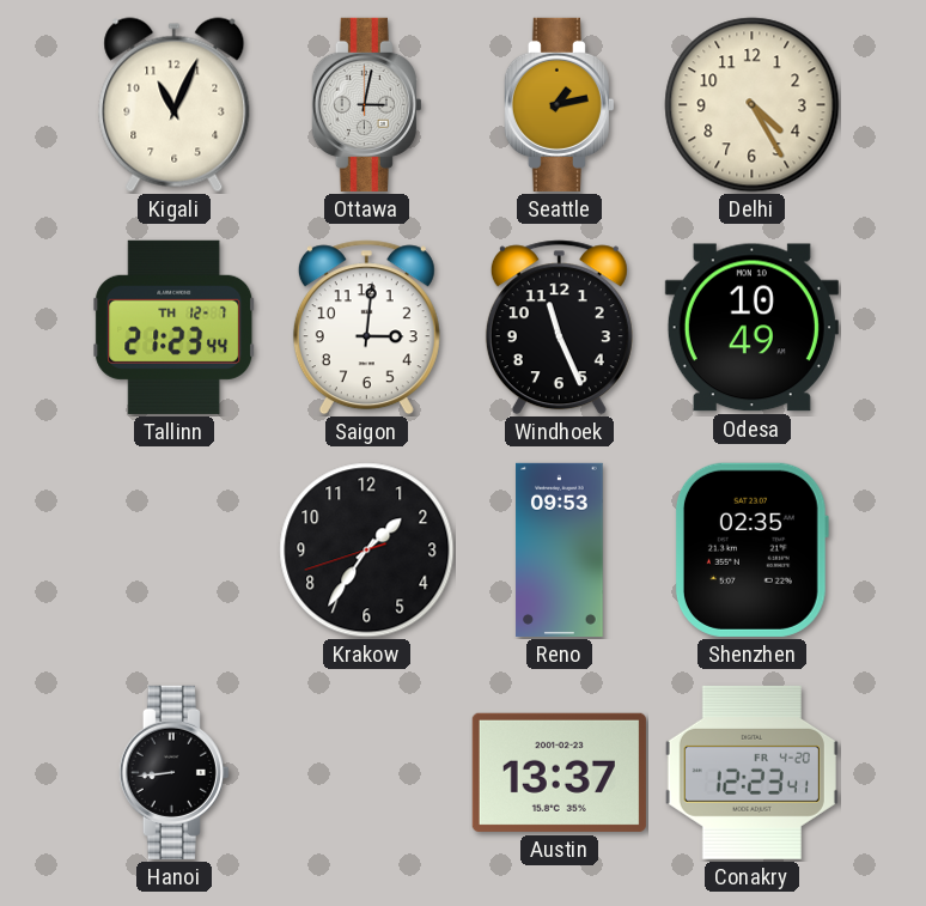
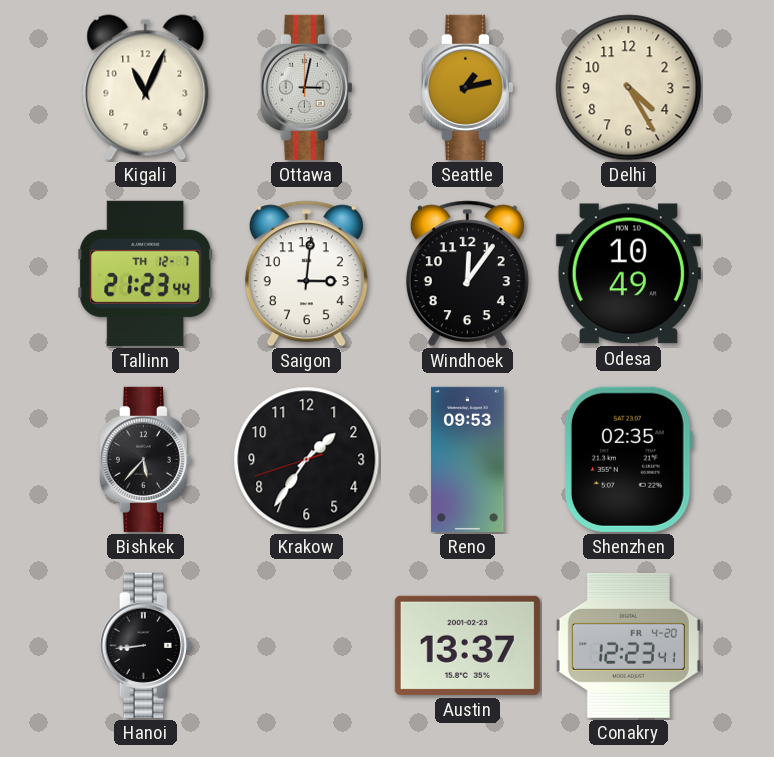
Windhoek: 11:26 -> 12:06
Bishkek: none -> 5:37
